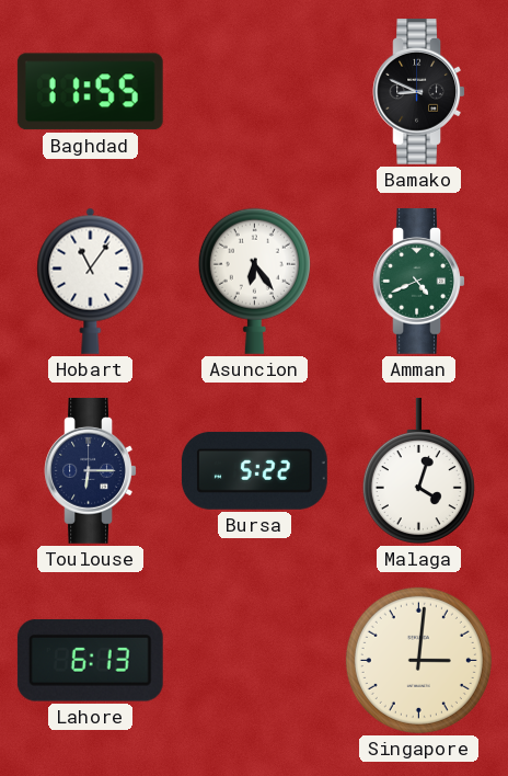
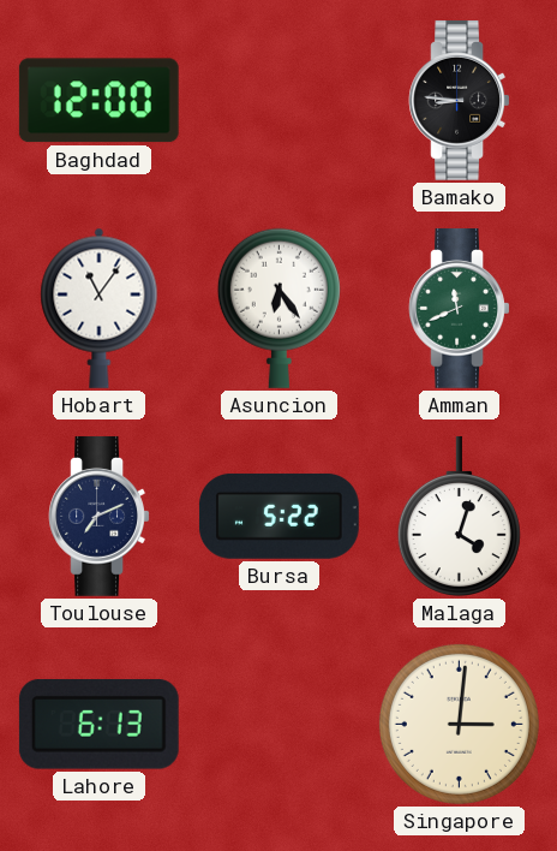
Baghdad: 11:55 -> 12:00
Bamako: 8:49 -> 8:46
Amman: 4:41 -> 11:41
Toulouse: 6:15 -> 7:11
